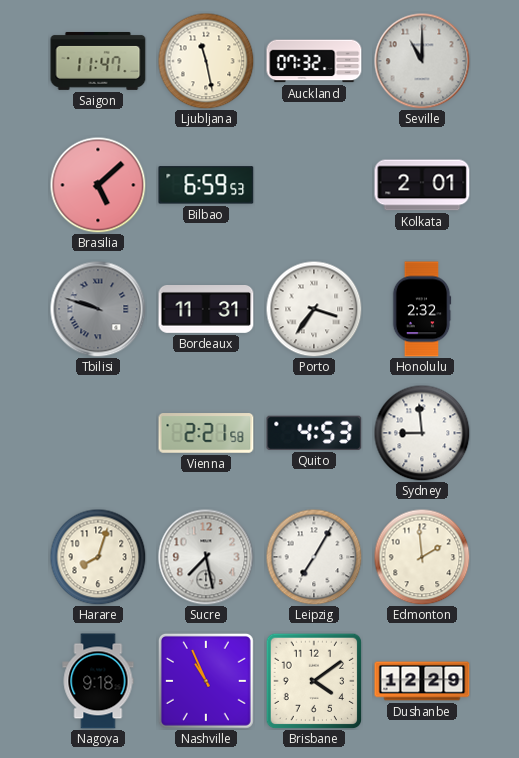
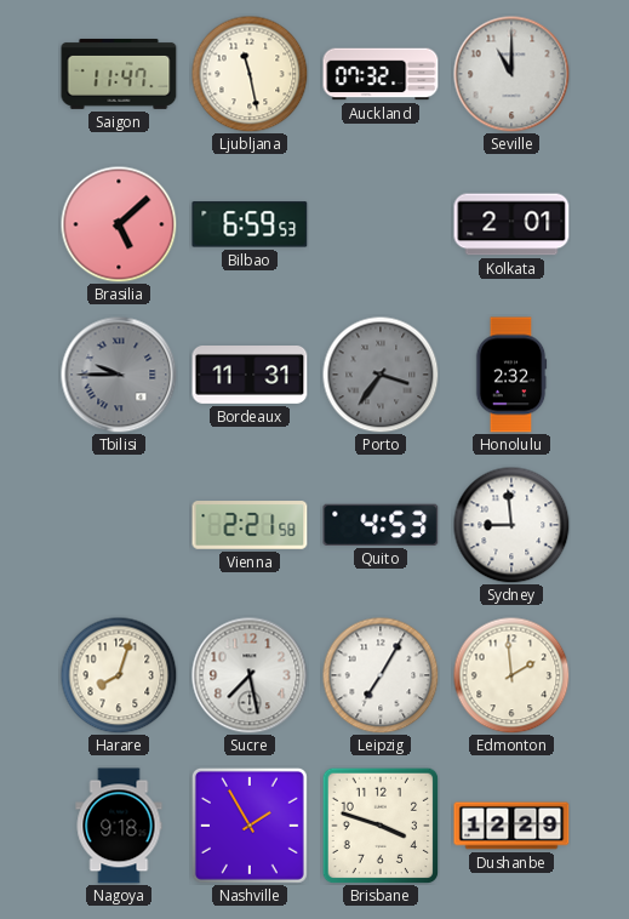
Tbilisi: 9:48 -> 9:45
Porto dial: white -> grey
Nashville: 10:56 -> 1:55
Brisbane: 4:09 -> 3:48
